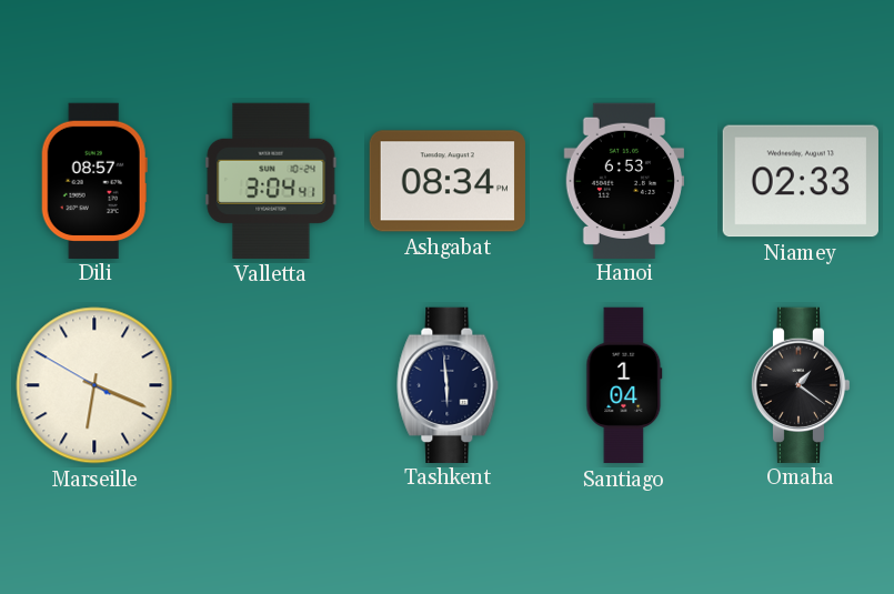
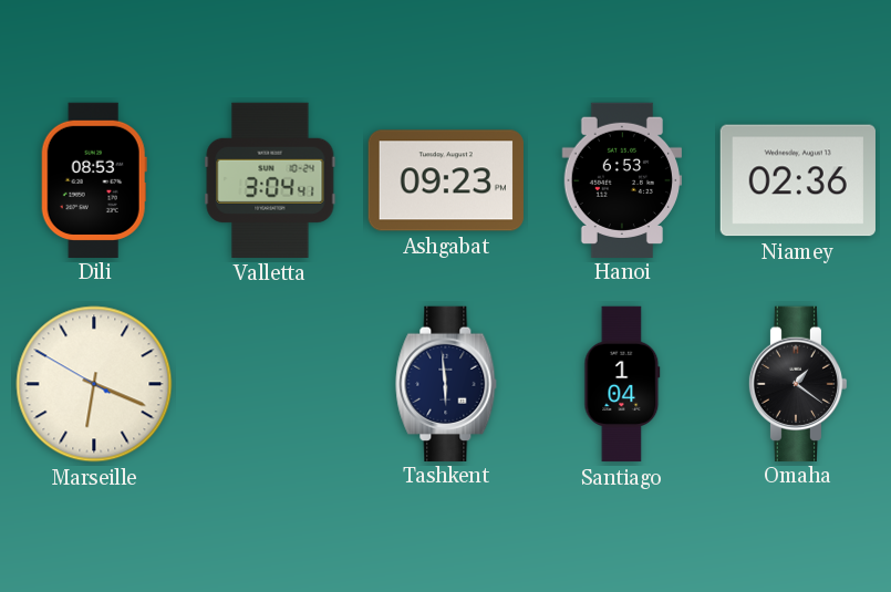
Dili: 08:57 -> 08:53
Ashgabat: 08:34 -> 09:23
Niamey: 02:33 -> 02:36
